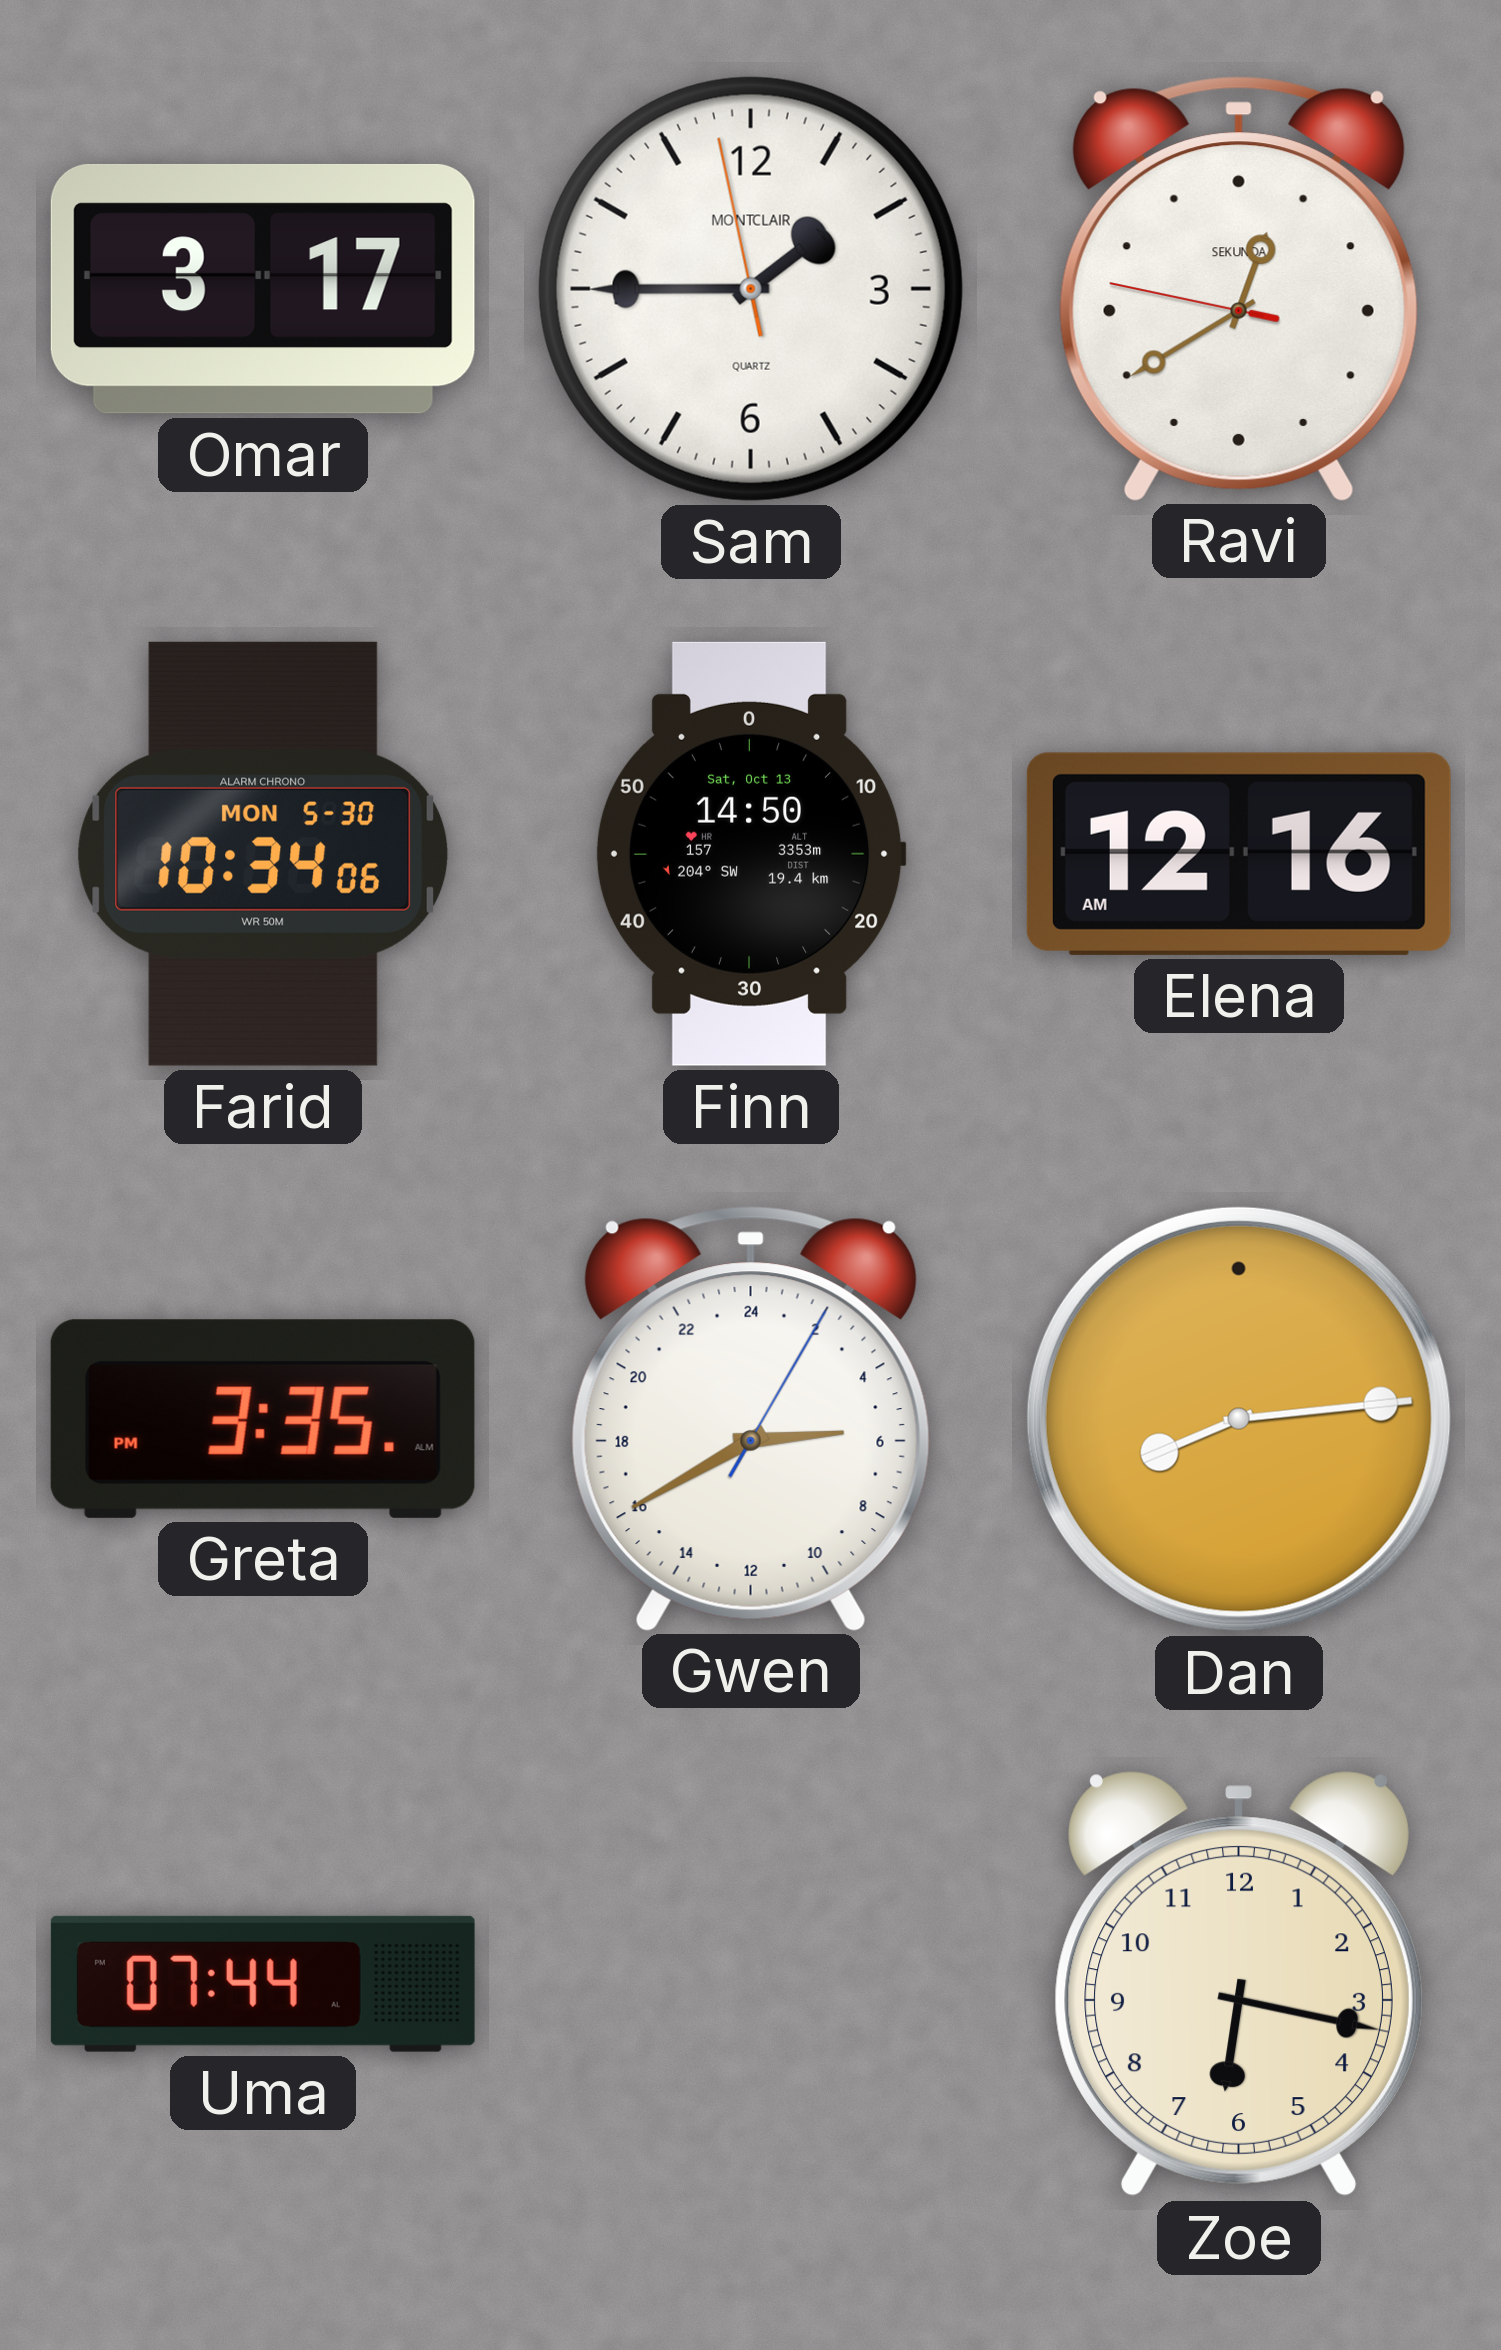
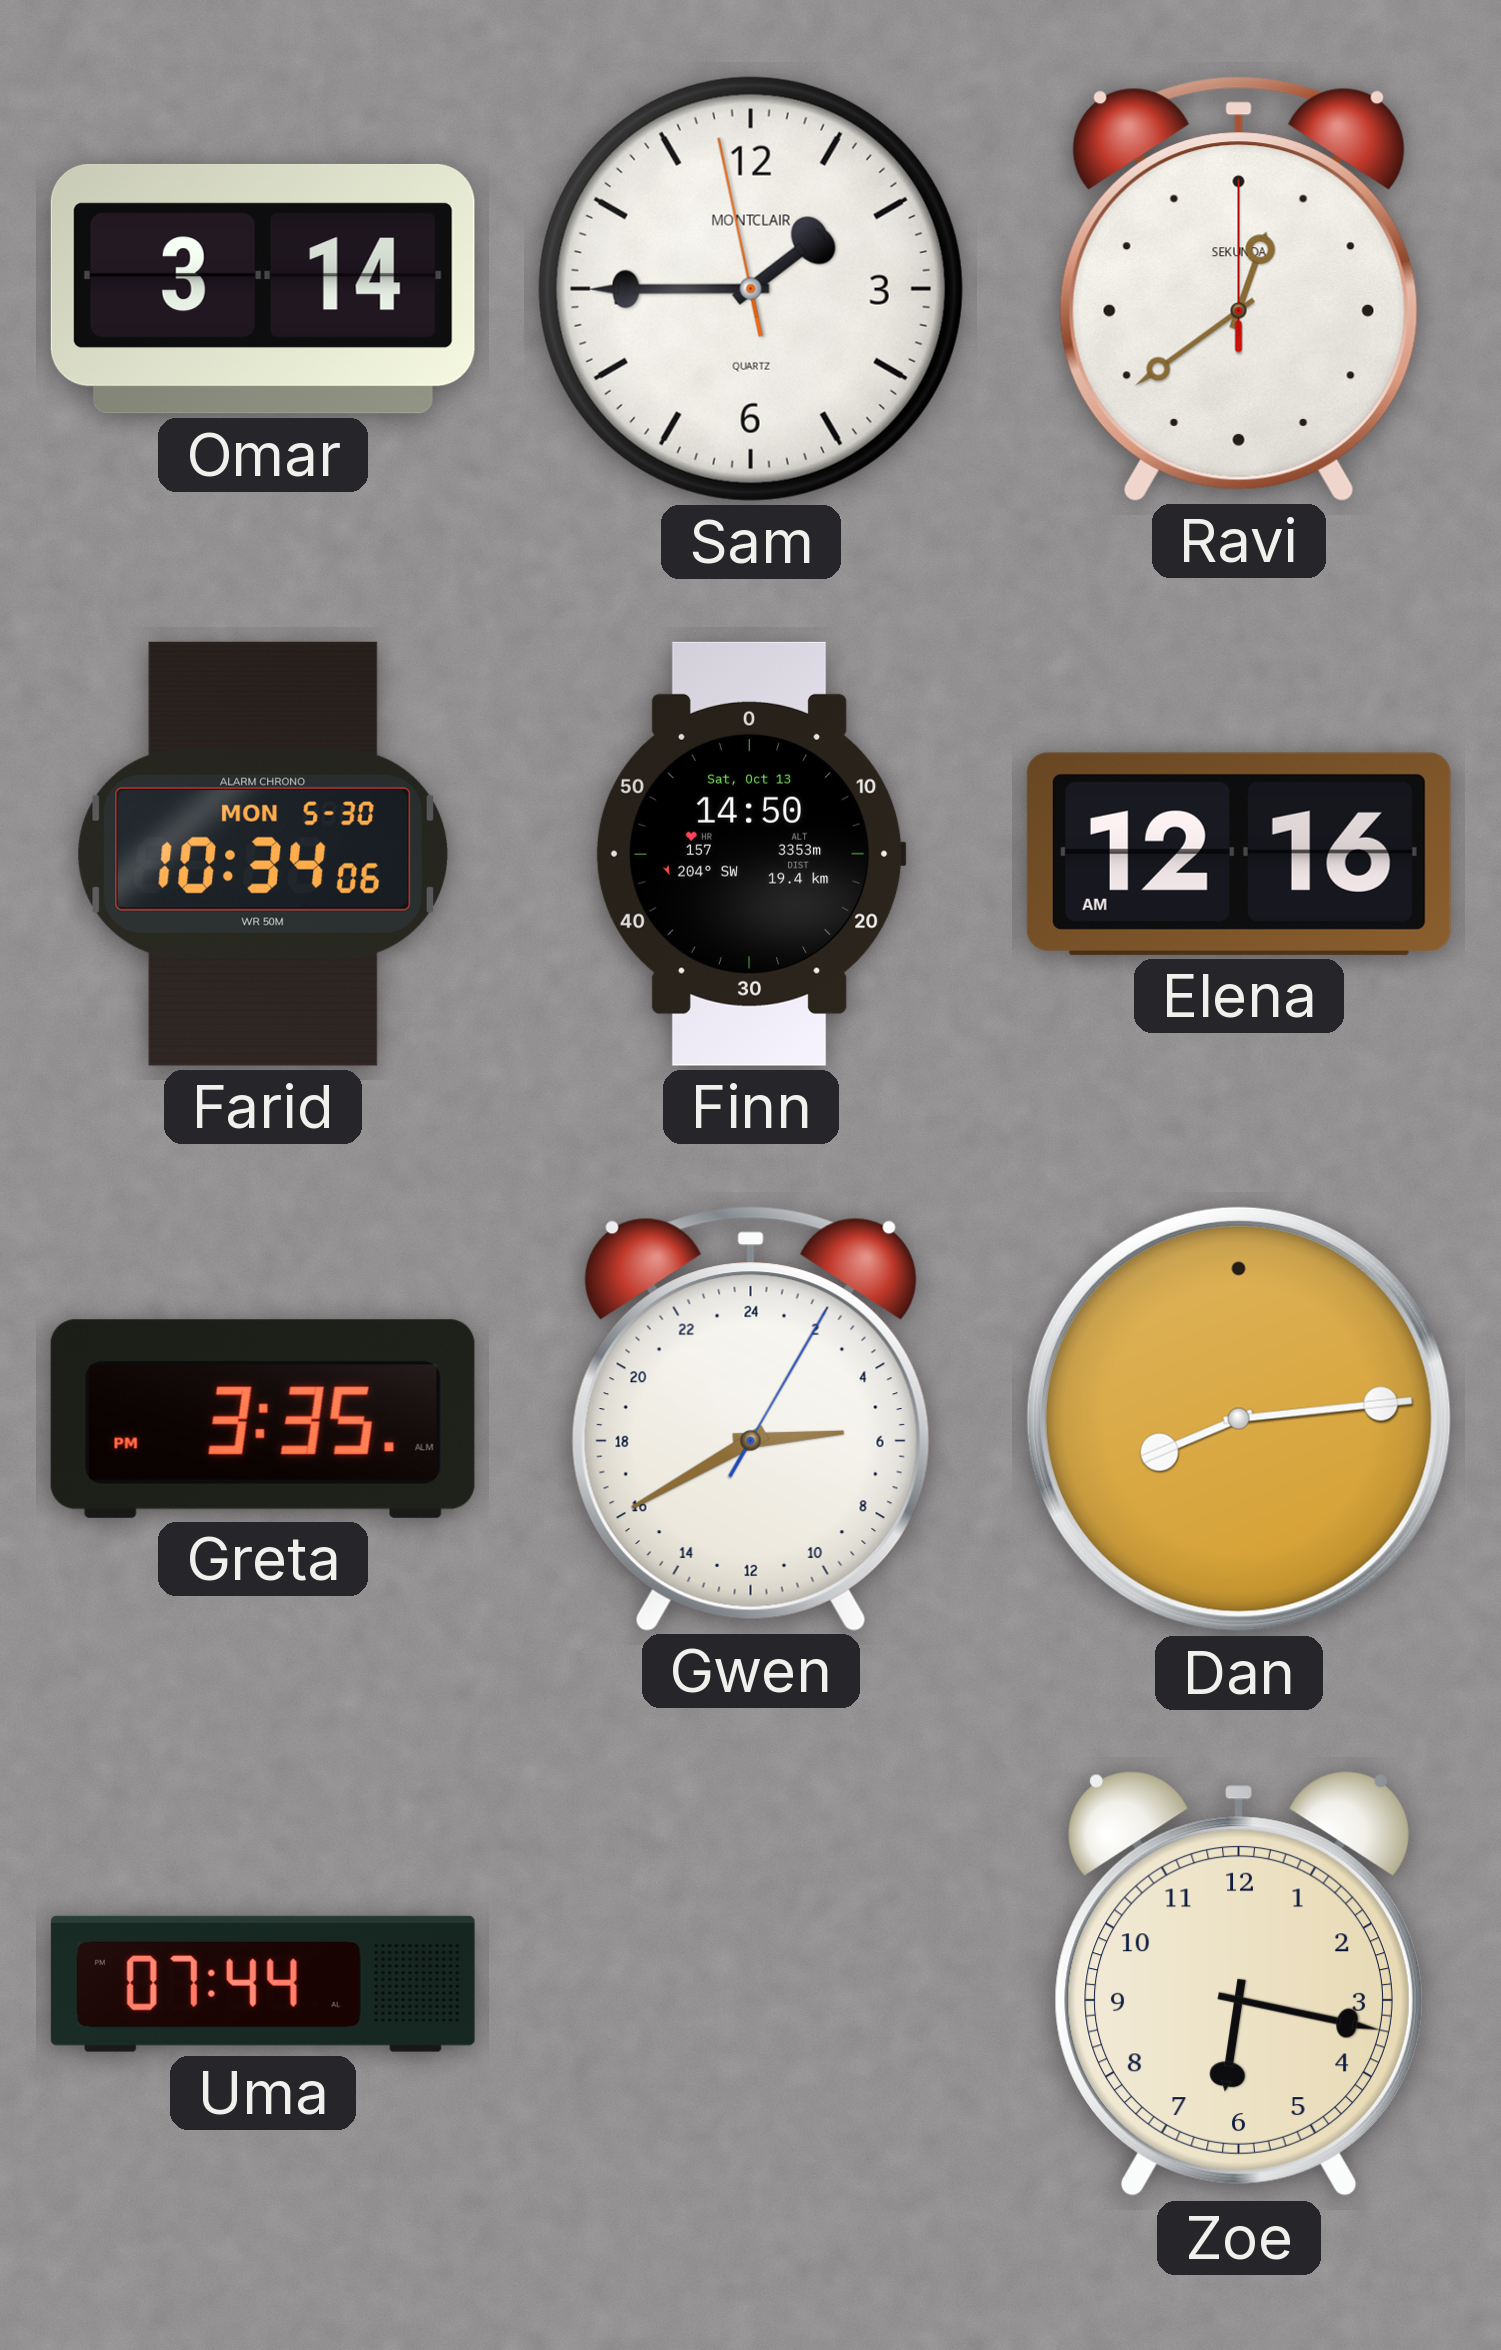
Omar: 3:17 -> 3:14
Ravi: 12:39:47 -> 12:39:00
